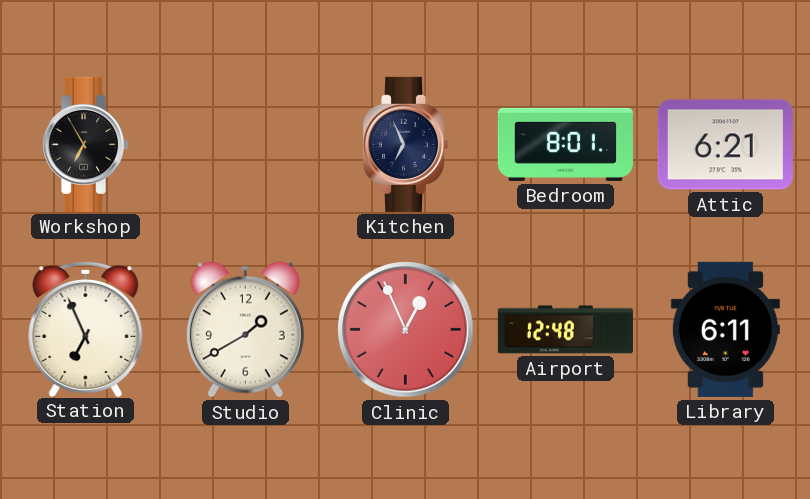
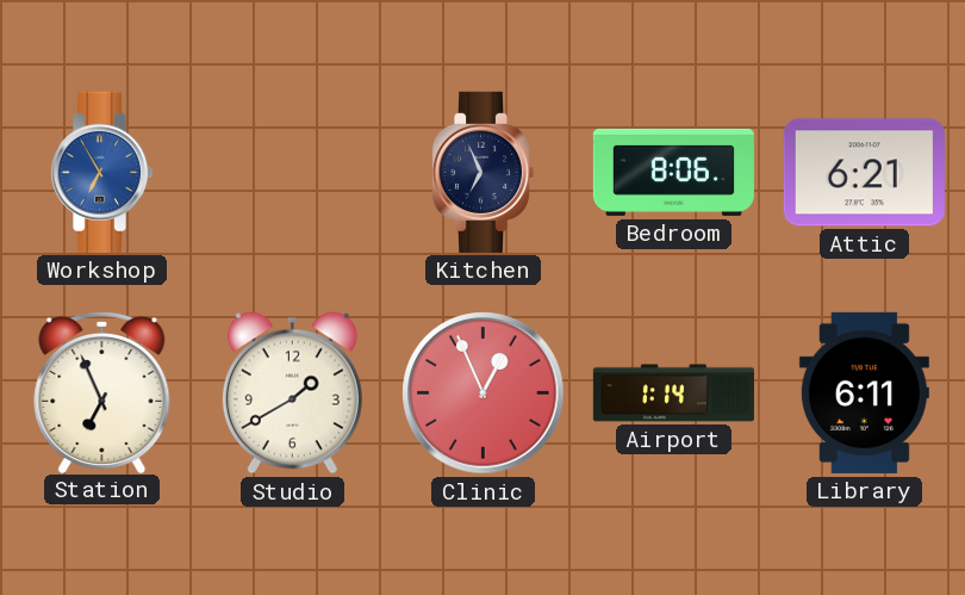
Workshop dial: black -> blue
Bedroom: 8:01 -> 8:06
Airport: 12:48 -> 1:14
